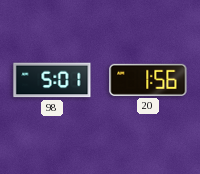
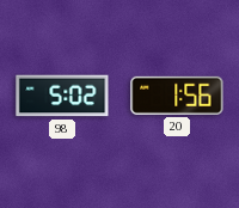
98: 5:01 -> 5:02
